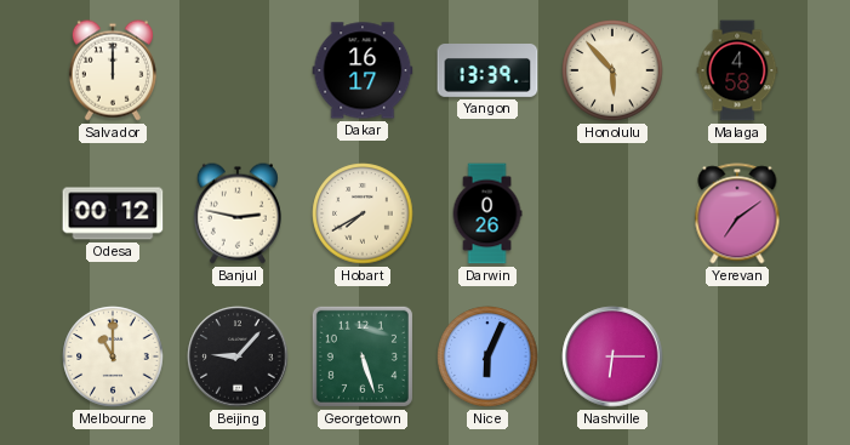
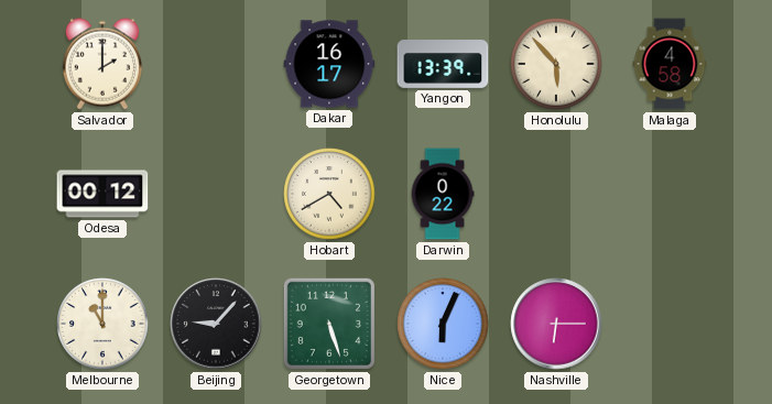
Salvador: 12:00 -> 2:00
Banjul: 2:47 -> none
Hobart: 7:40 -> 4:40
Darwin: 0:26 -> 0:22
Yerevan: 7:09 -> none
